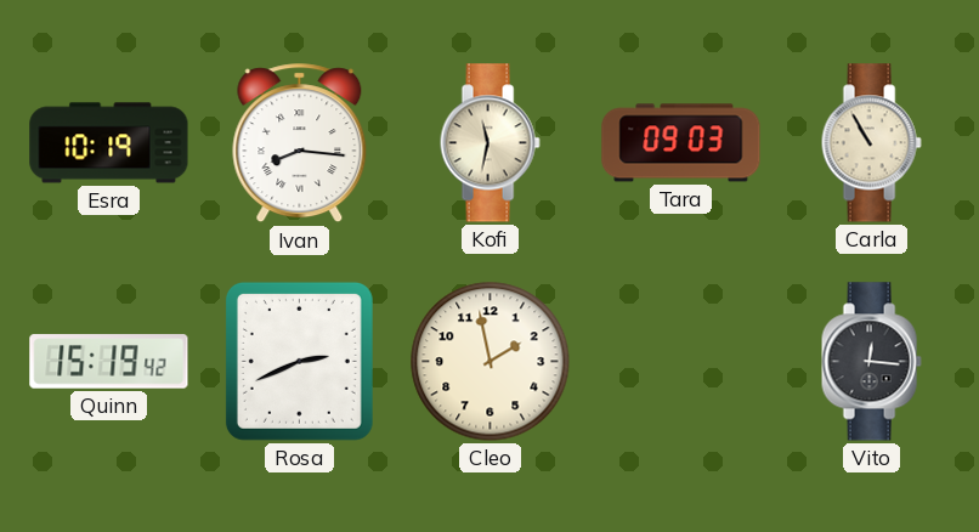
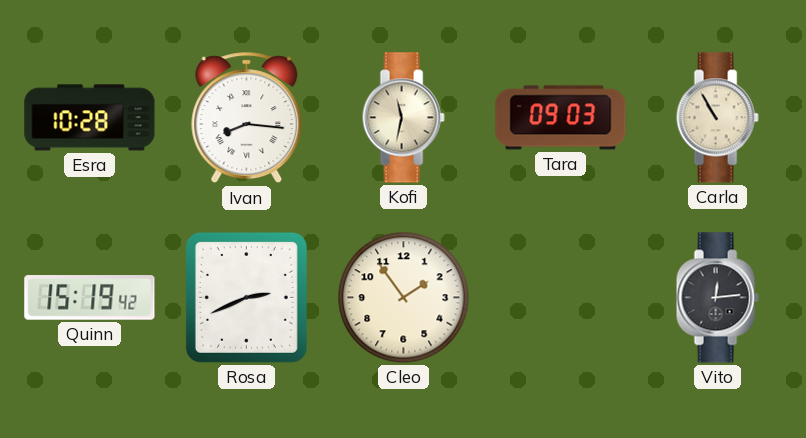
Esra: 10:19 -> 10:28
Cleo: 1:58 -> 1:54
Vito: 12:16 -> 12:14
